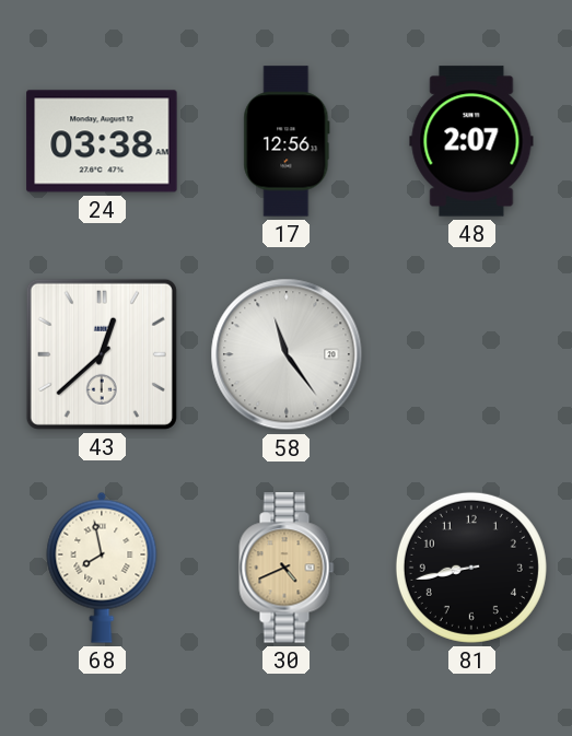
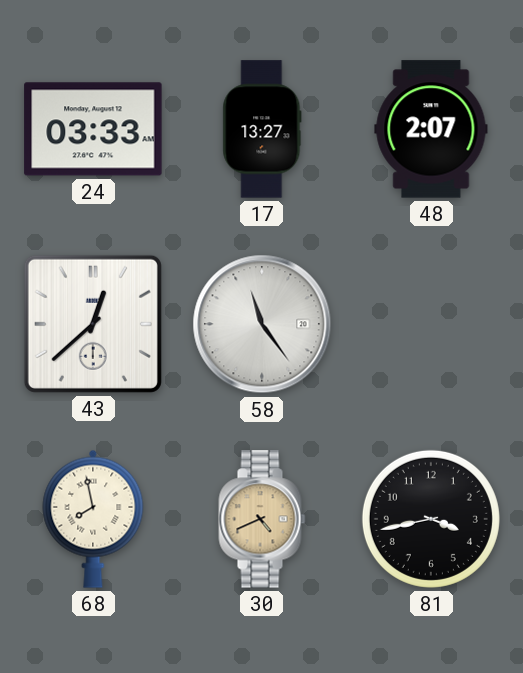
24: 03:38 -> 03:33
17: 12:56 -> 13:27
81: 8:43 -> 3:43
